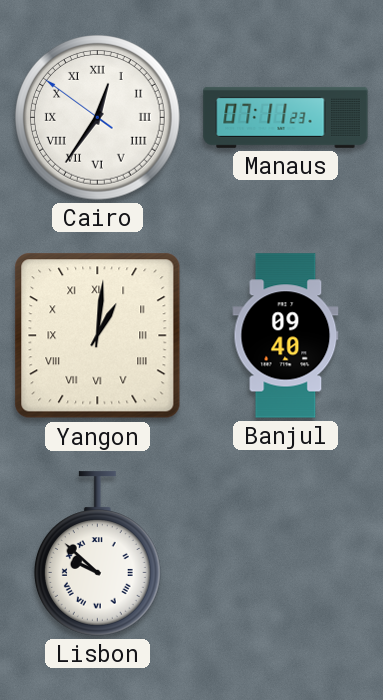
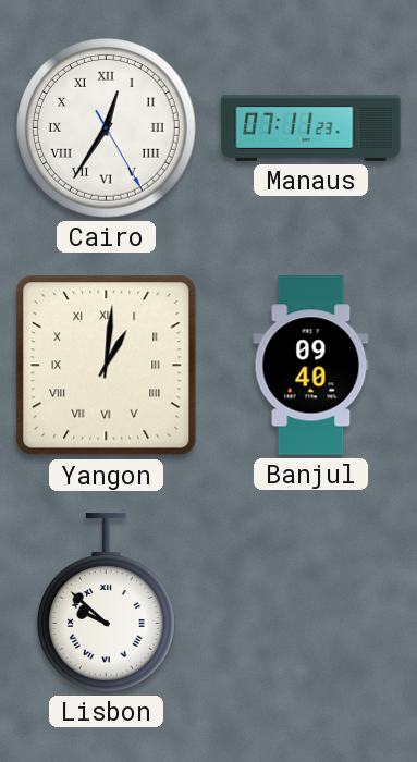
Cairo: 12:35:51 -> 12:35:25
